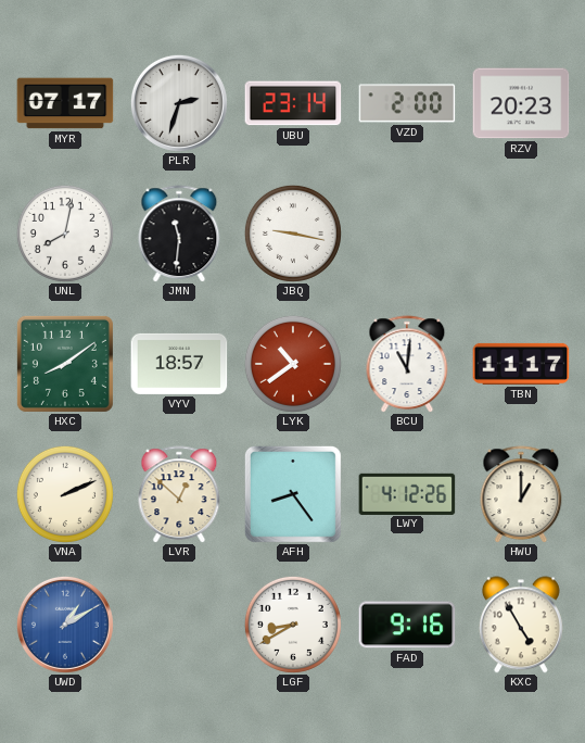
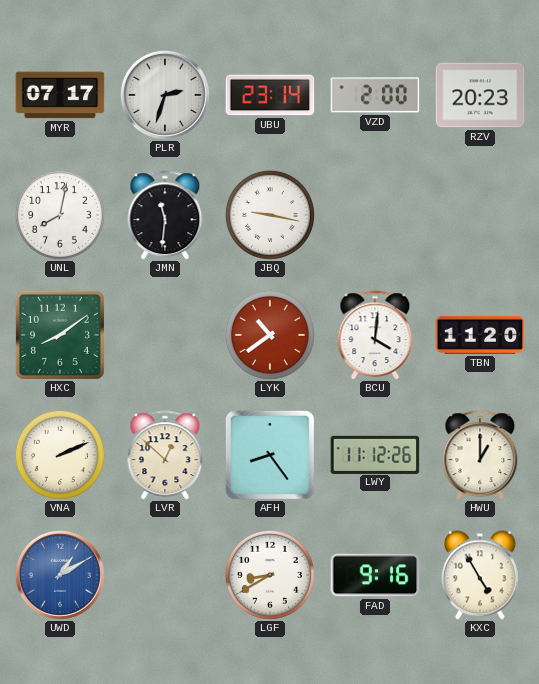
VYV: 18:57 -> none
BCU: 11:01 -> 4:01
TBN: 11:17 -> 11:20
LWY: 4:12 -> 11:12
